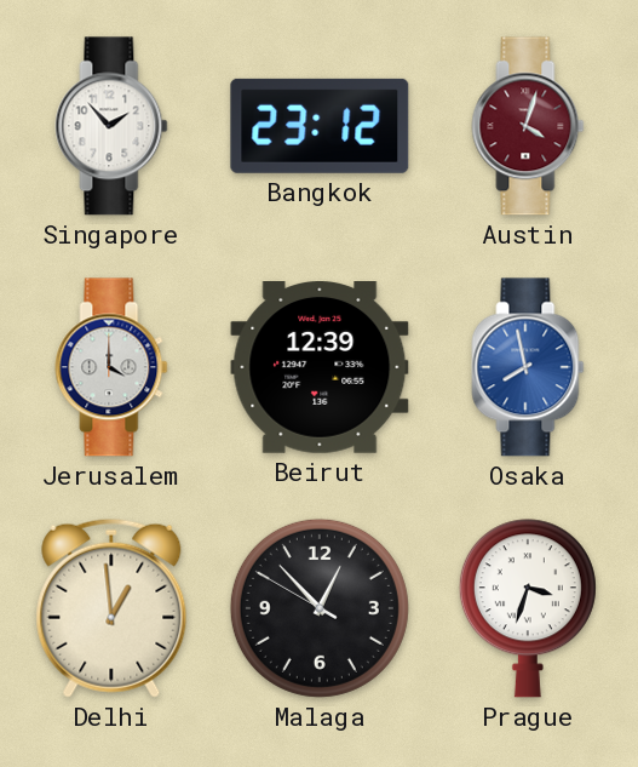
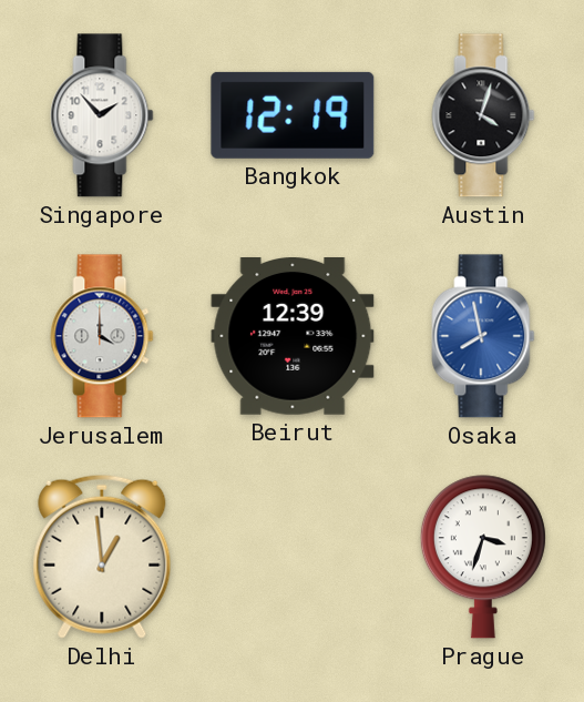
Bangkok: 23:12 -> 12:19
Austin dial: burgundy -> black
Malaga: 12:52 -> none
